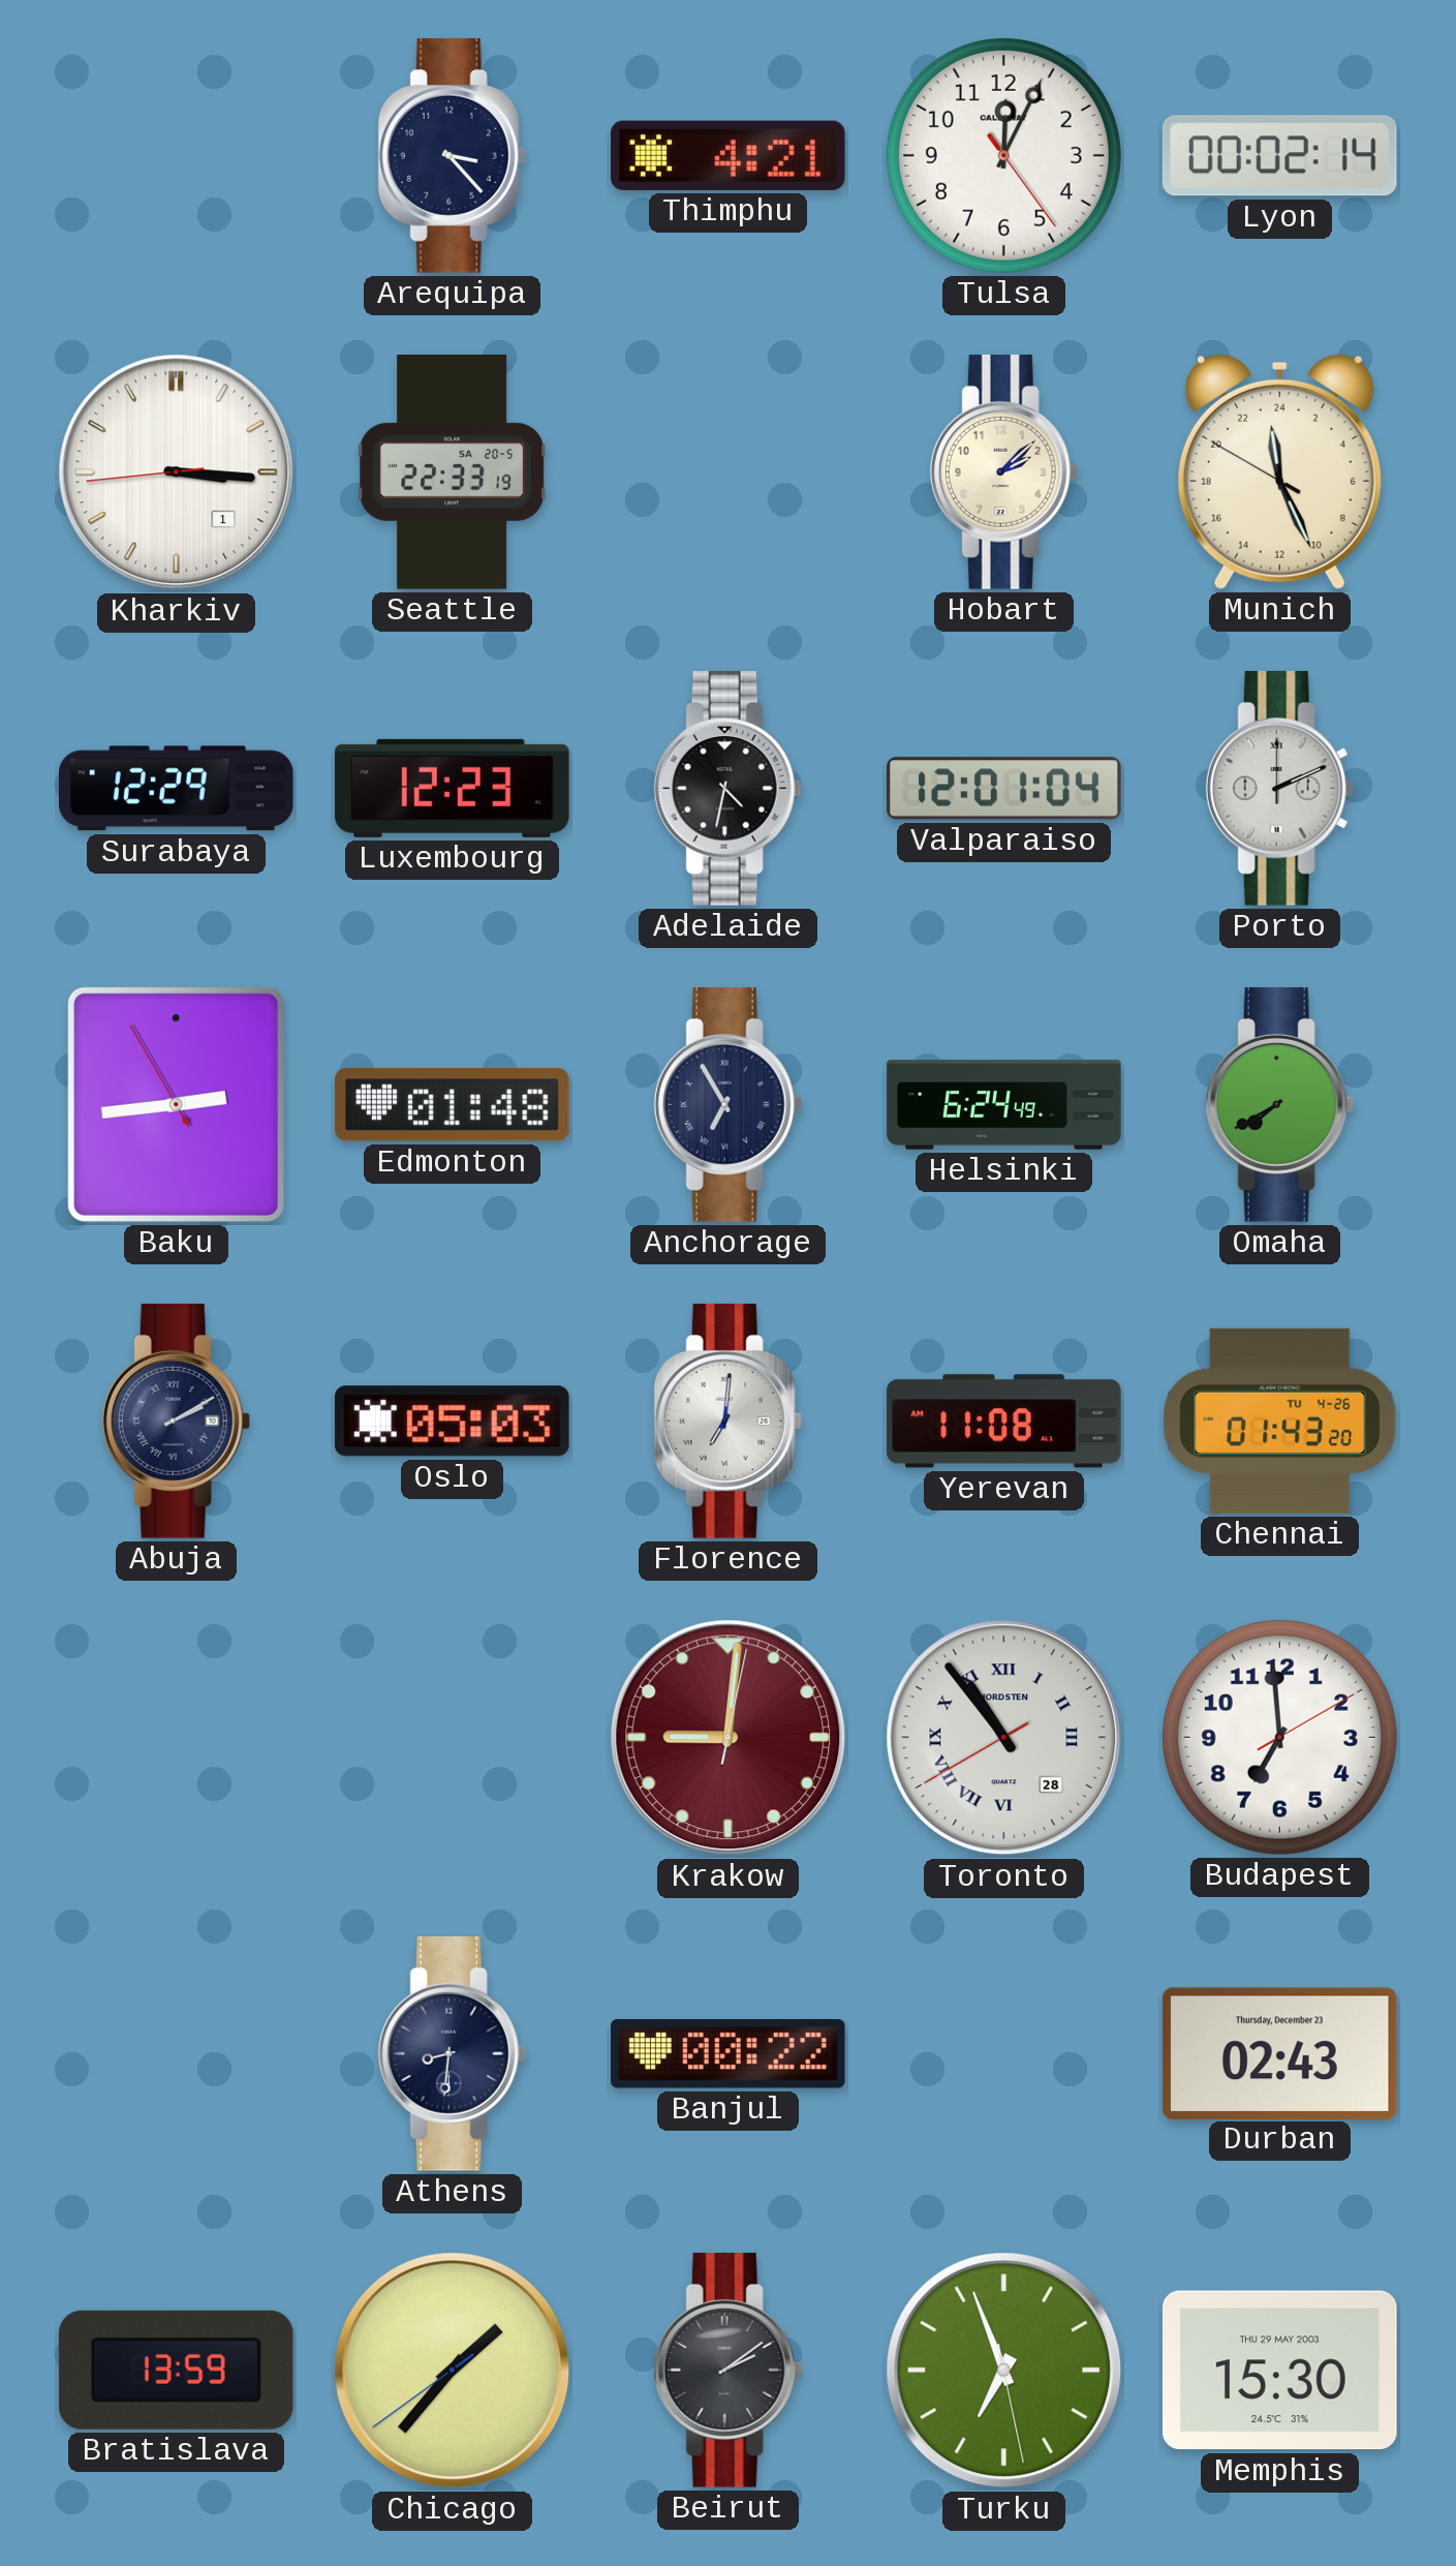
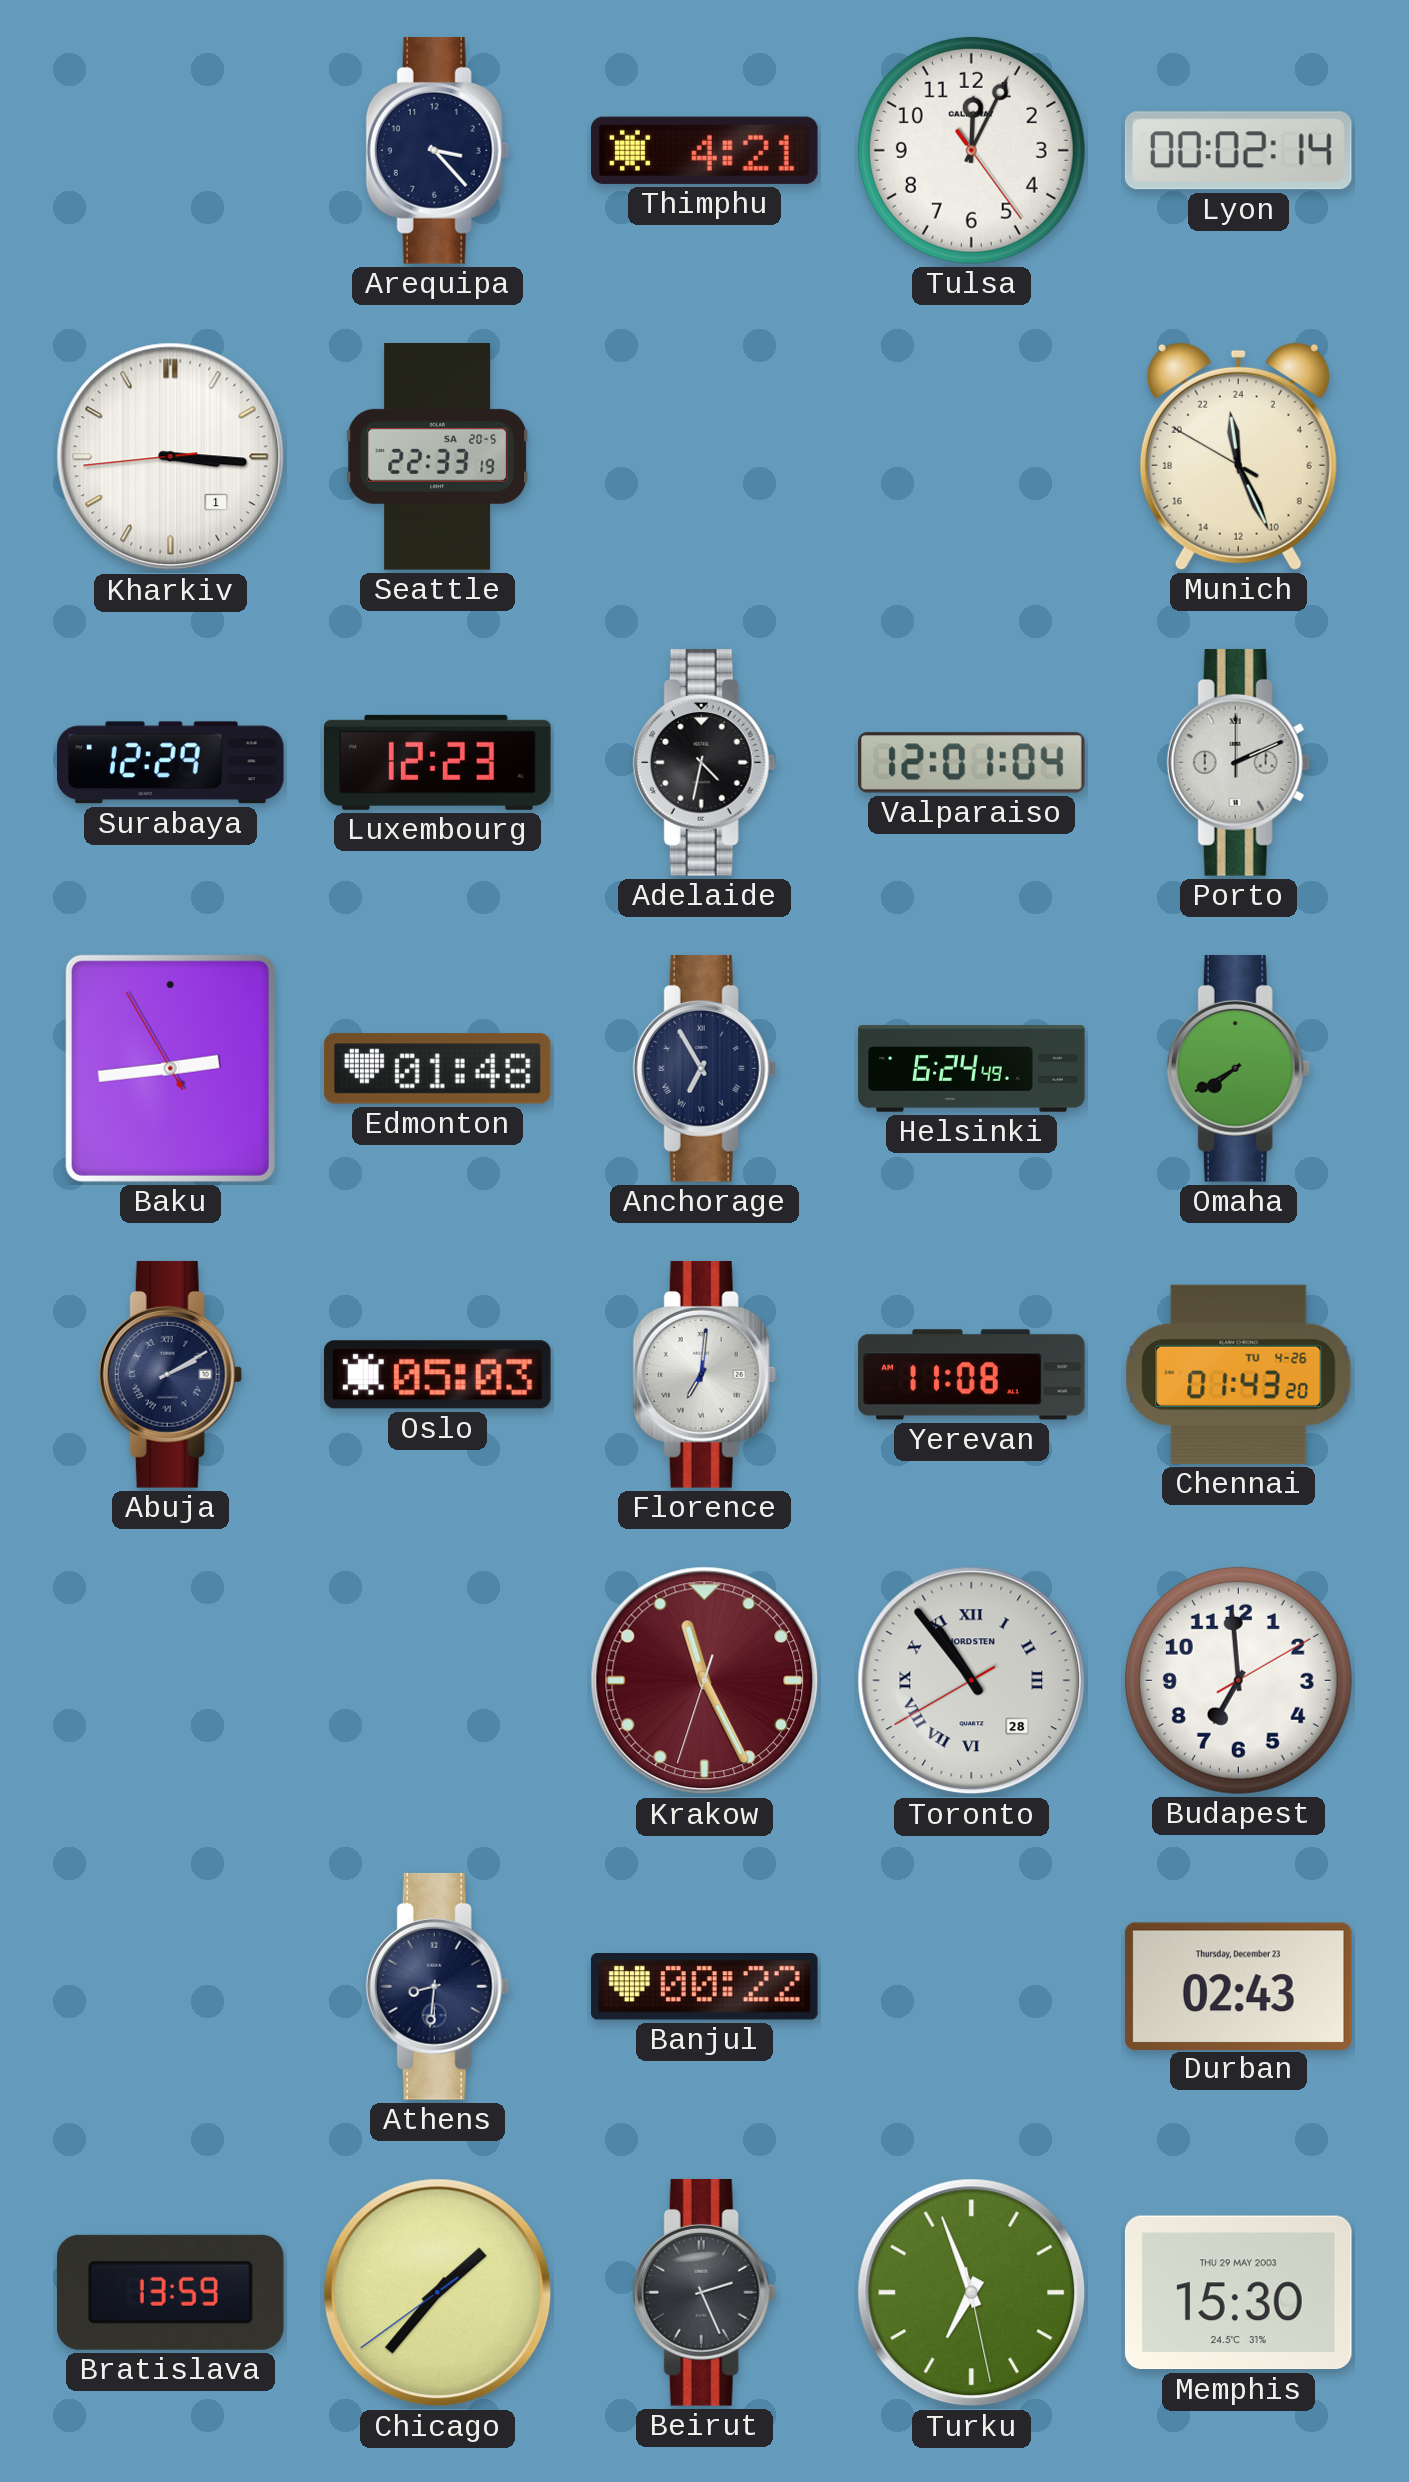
Hobart: 2:08 -> none
Krakow: 9:01 -> 11:25
Beirut: 2:09 -> 2:26
